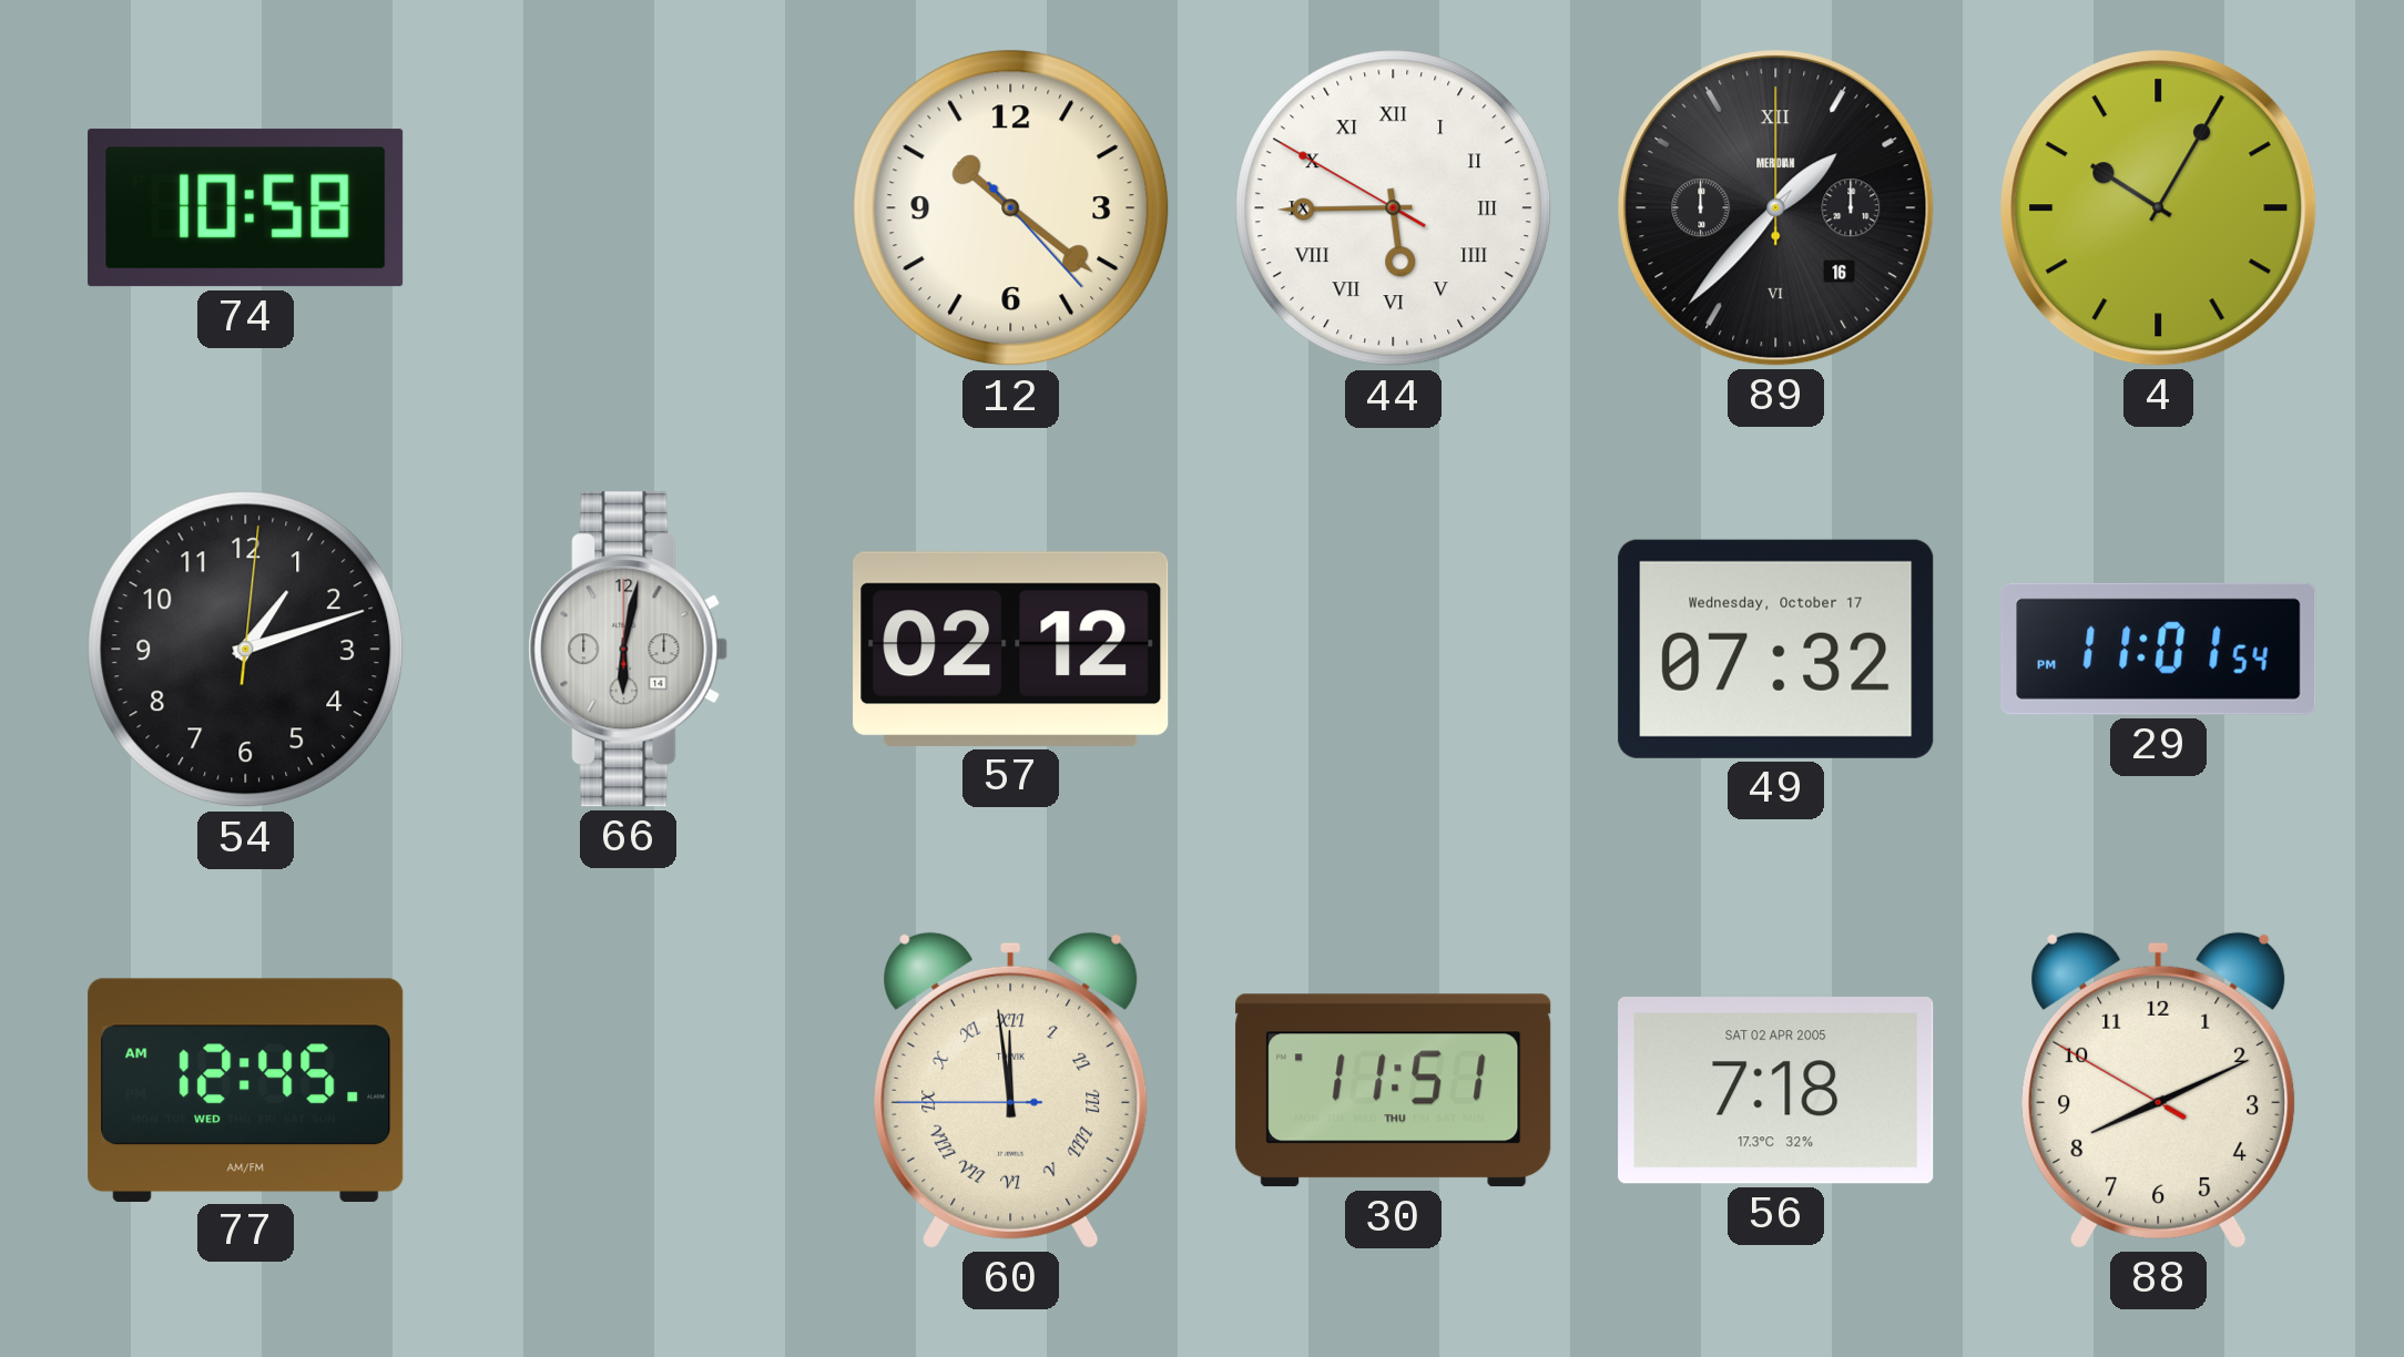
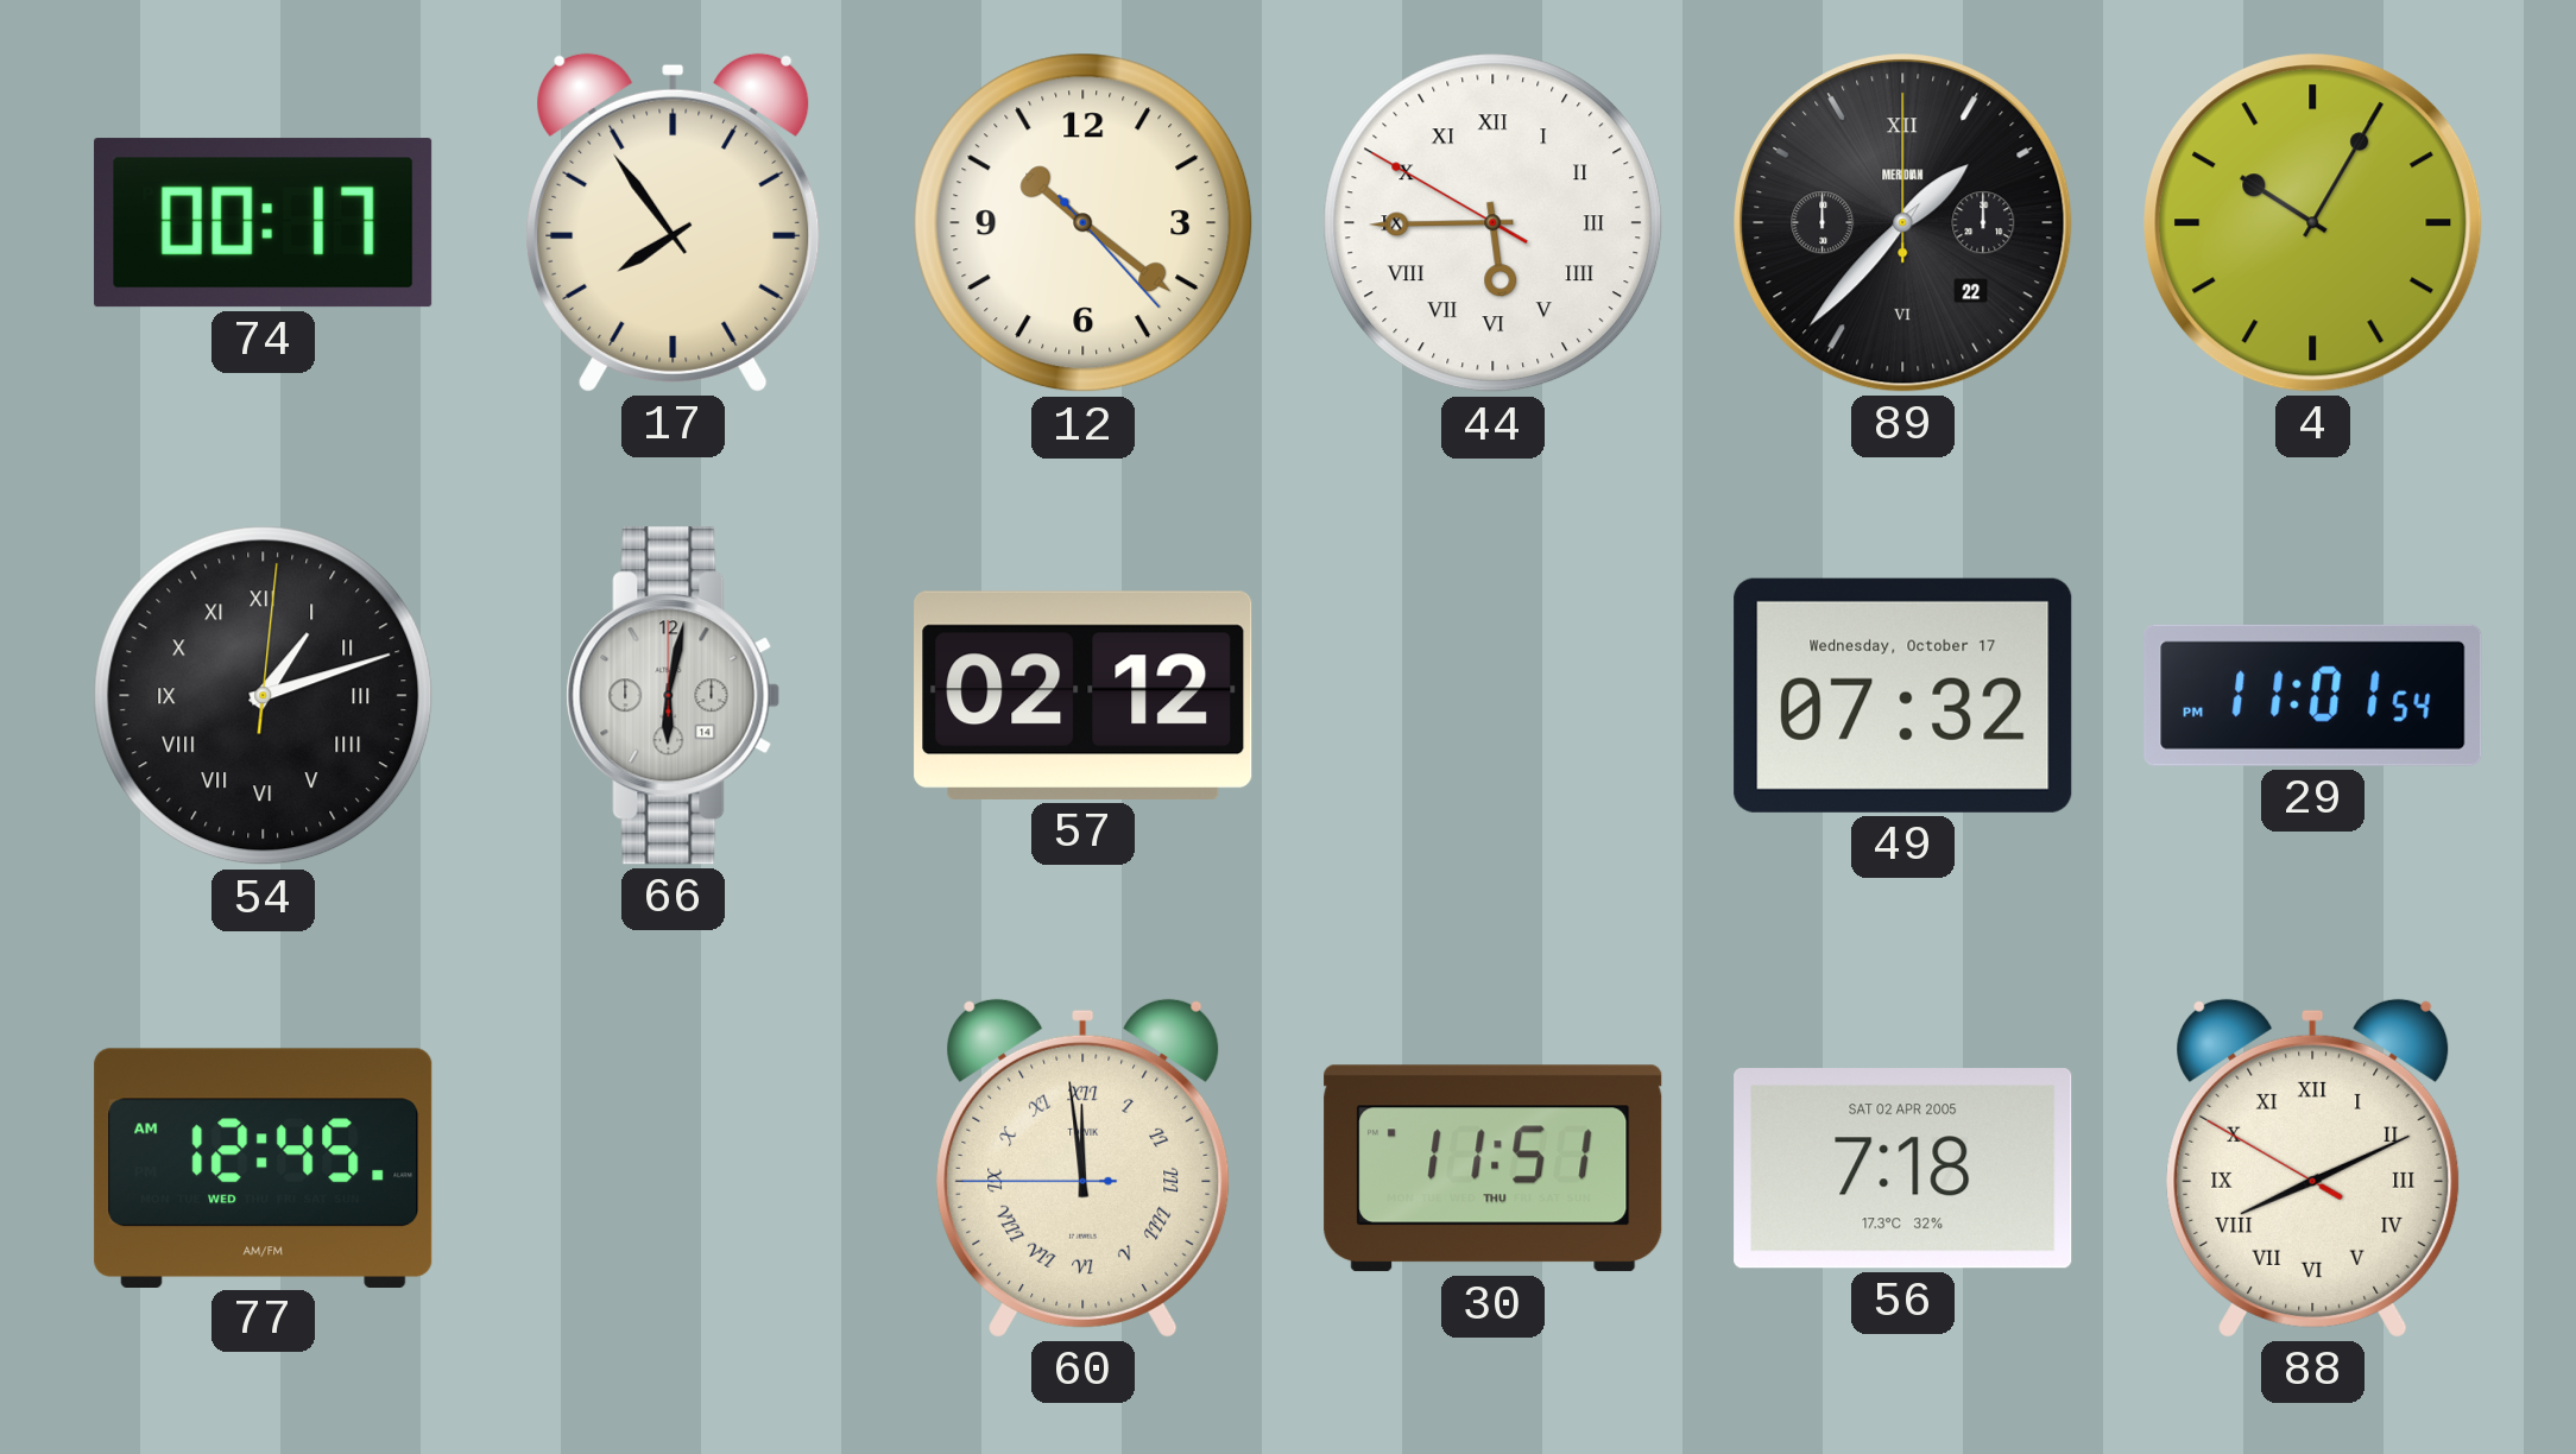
74: 10:58 -> 00:17
17: none -> 7:54
89 date: 16 -> 22
54 numerals: Arabic -> Roman
88 numerals: Arabic -> Roman
